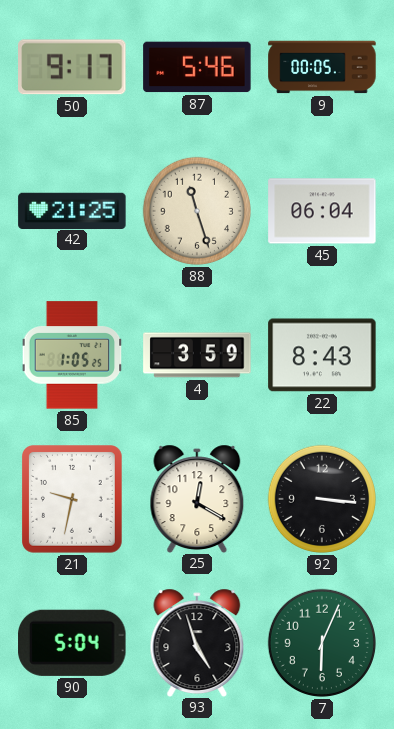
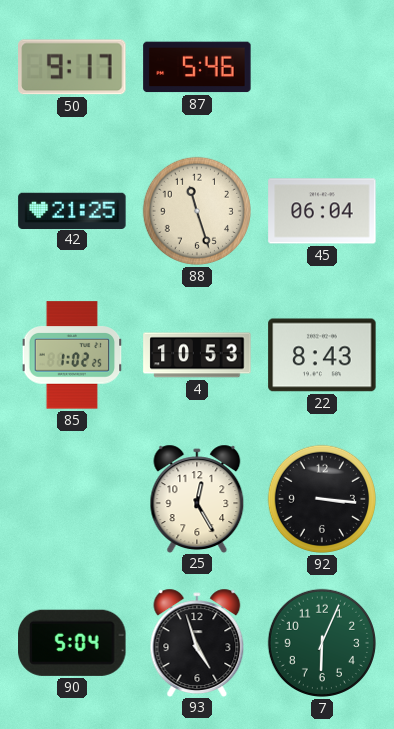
9: 00:05 -> none
85: 1:05 -> 1:02
4: 3:59 -> 10:53
21: 9:32 -> none
25: 12:20 -> 12:25
